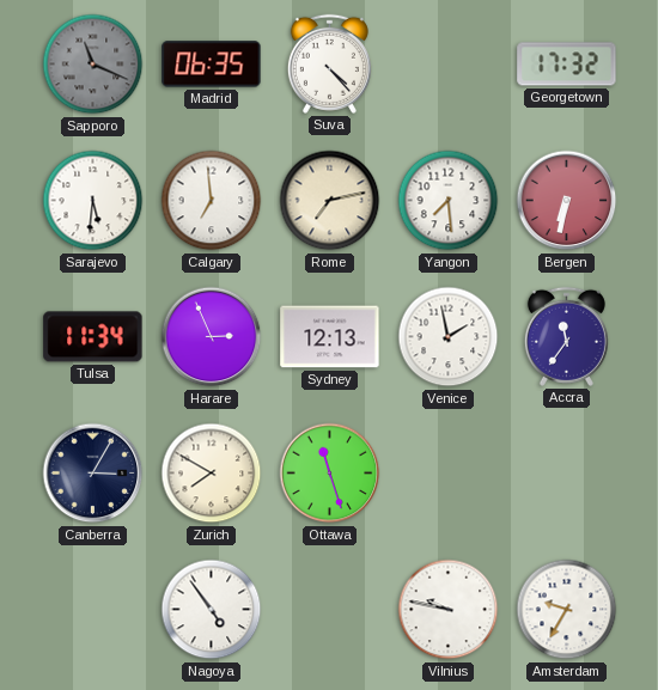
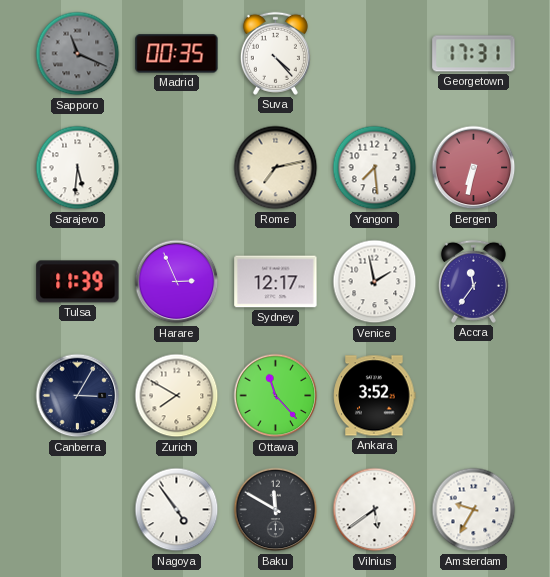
Madrid: 06:35 -> 00:35
Georgetown: 17:32 -> 17:31
Calgary: 6:59 -> none
Tulsa: 11:34 -> 11:39
Sydney: 12:13 -> 12:17
Ottawa: 11:27 -> 11:23
Ankara: none -> 3:52
Baku: none -> 11:50
Vilnius: 9:47 -> 5:39
